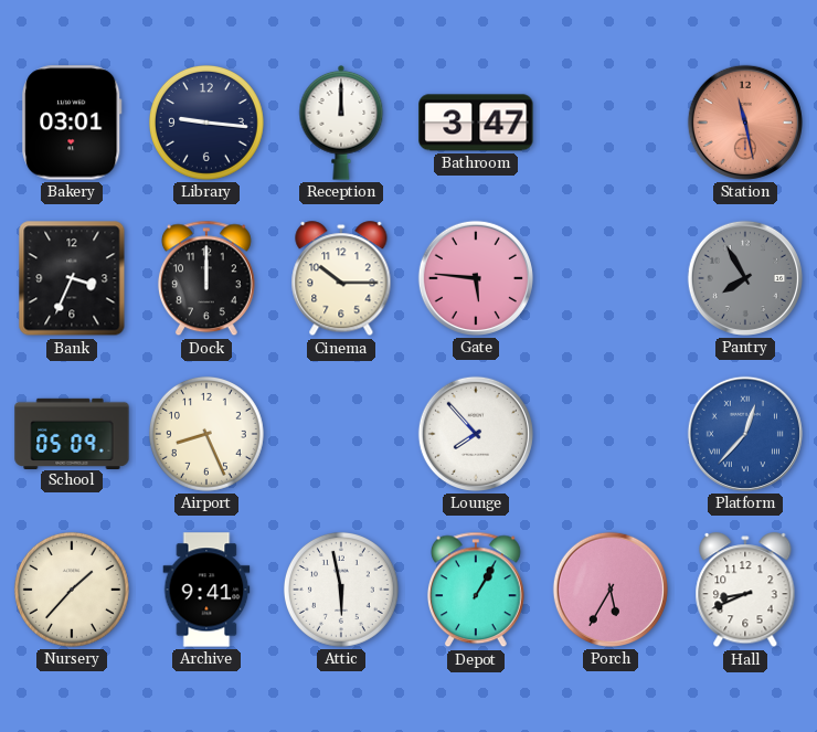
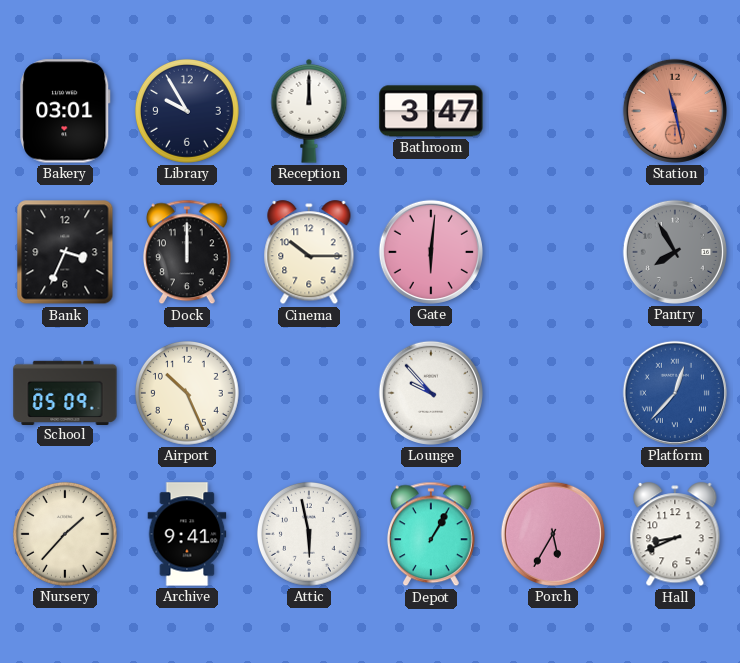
Library: 9:16 -> 9:55
Gate: 5:46 -> 6:01
Airport: 8:26 -> 10:26
Lounge: 7:53 -> 9:53
